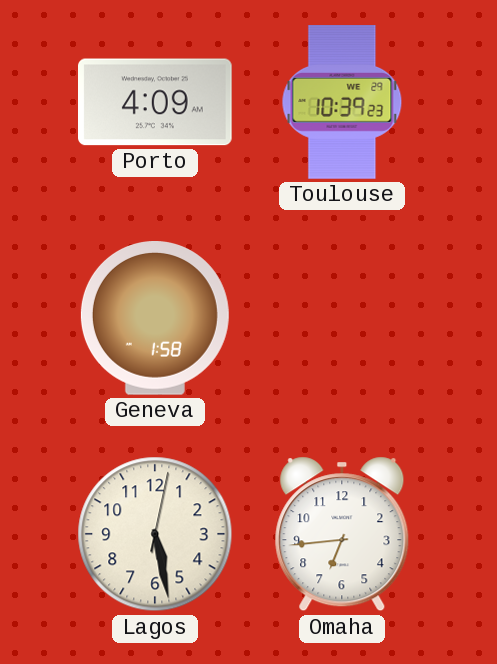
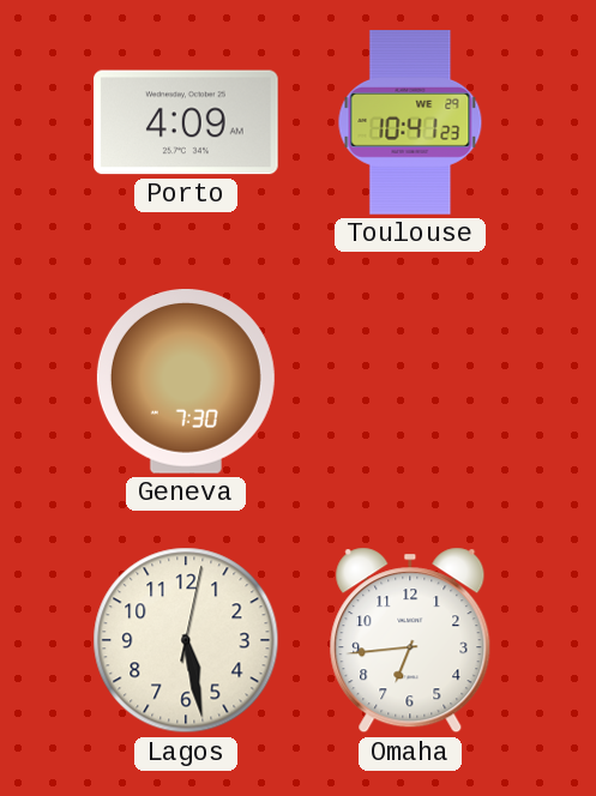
Toulouse: 10:39 -> 10:41
Geneva: 1:58 -> 7:30
